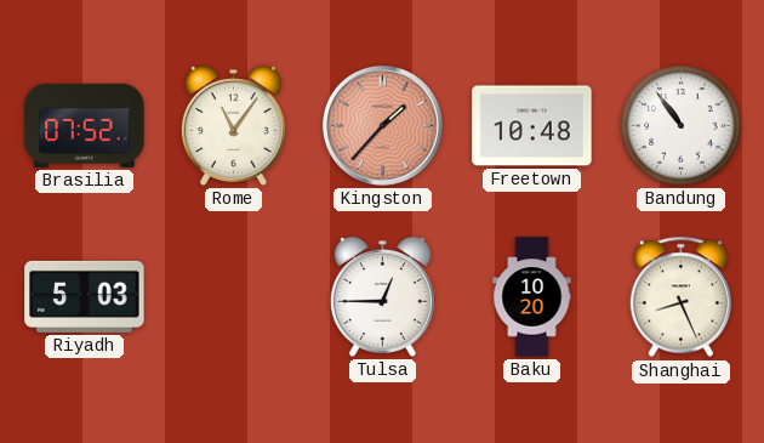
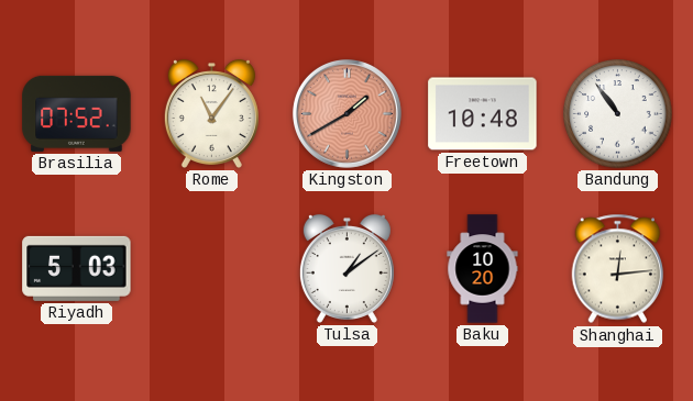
Kingston: 1:37 -> 1:40
Tulsa: 12:45 -> 1:09
Shanghai: 8:26 -> 12:14
